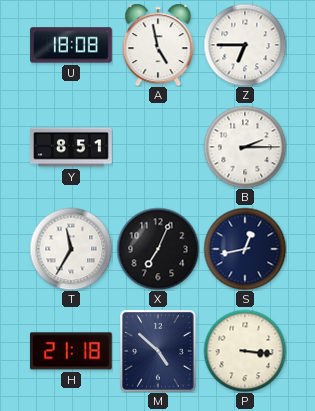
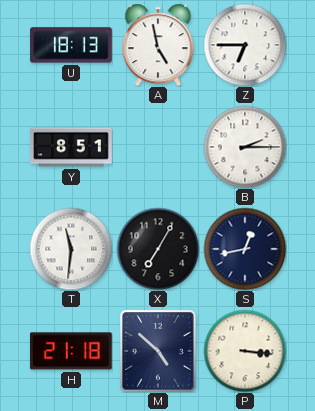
U: 18:08 -> 18:13
T: 11:35 -> 11:31
X: 7:04 -> 7:05
